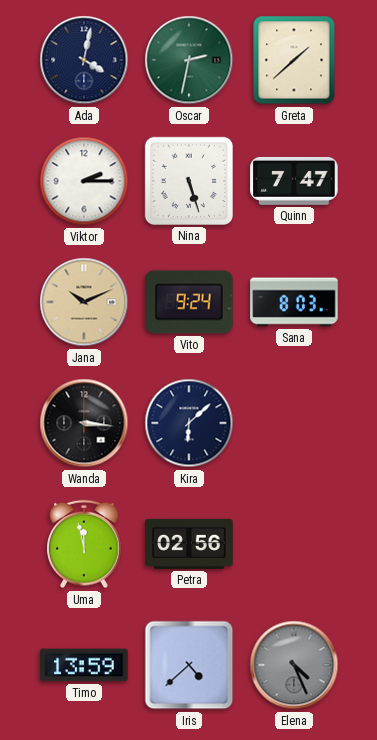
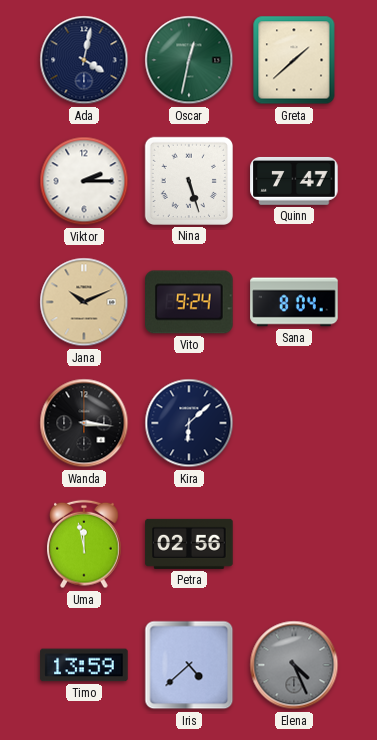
Oscar: 2:32 -> 12:32
Sana: 8:03 -> 8:04
